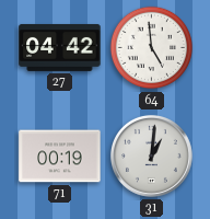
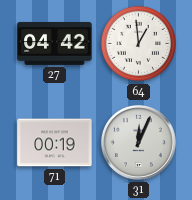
64: 4:59 -> 12:59
31: 1:01 -> 12:04
